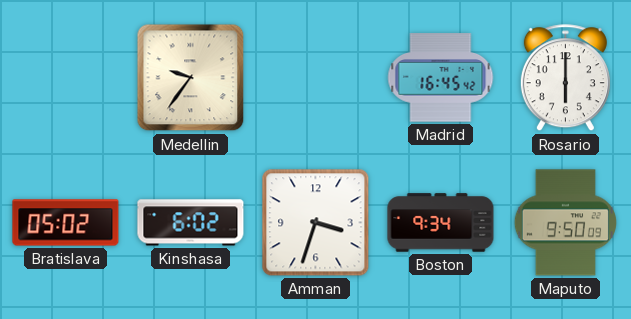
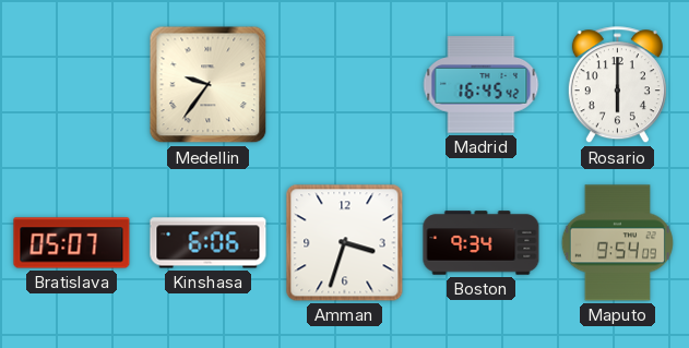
Bratislava: 05:02 -> 05:07
Kinshasa: 6:02 -> 6:06
Maputo: 9:50 -> 9:54
